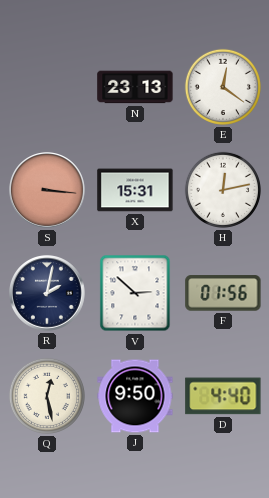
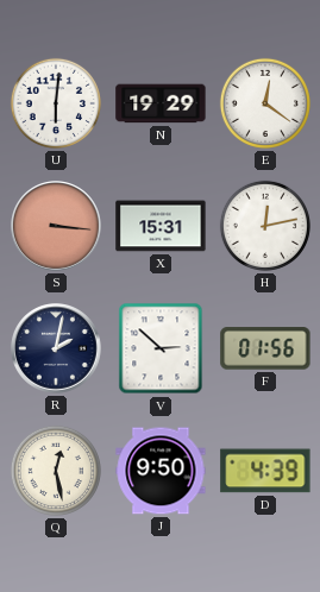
U: none -> 6:01
N: 23:13 -> 19:29
D: 4:40 -> 4:39
